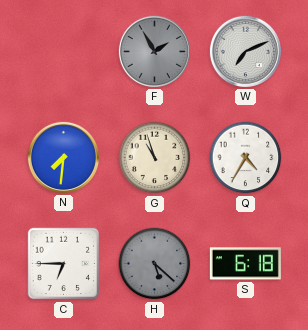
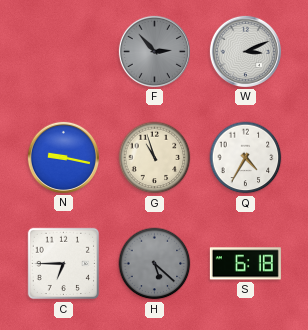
F: 1:55 -> 2:53
W: 7:11 -> 3:11
N: 7:31 -> 9:17
